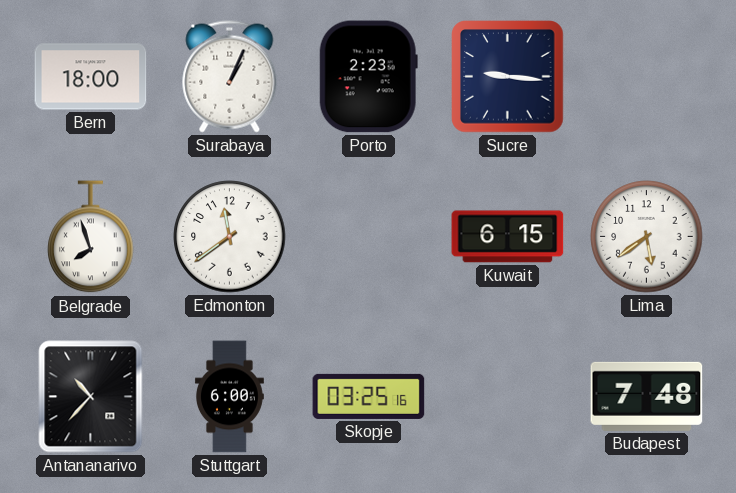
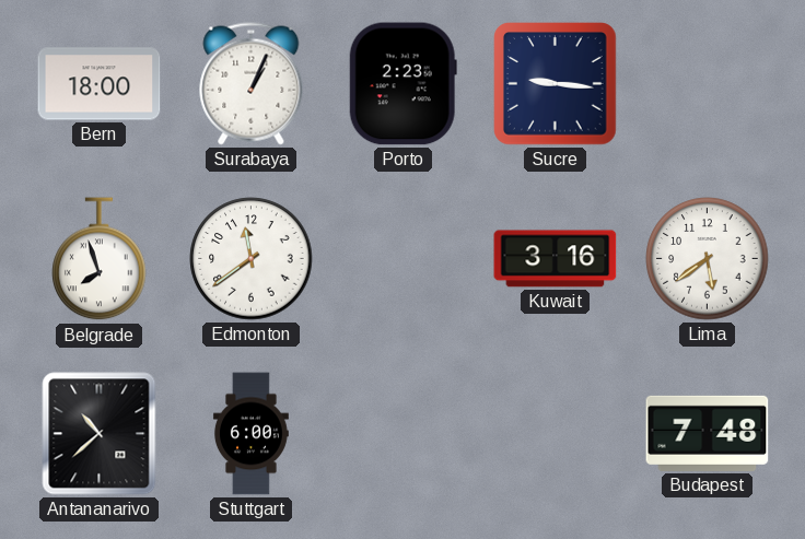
Kuwait: 6:15 -> 3:16
Antananarivo: 10:37 -> 10:38
Skopje: 03:25 -> none
